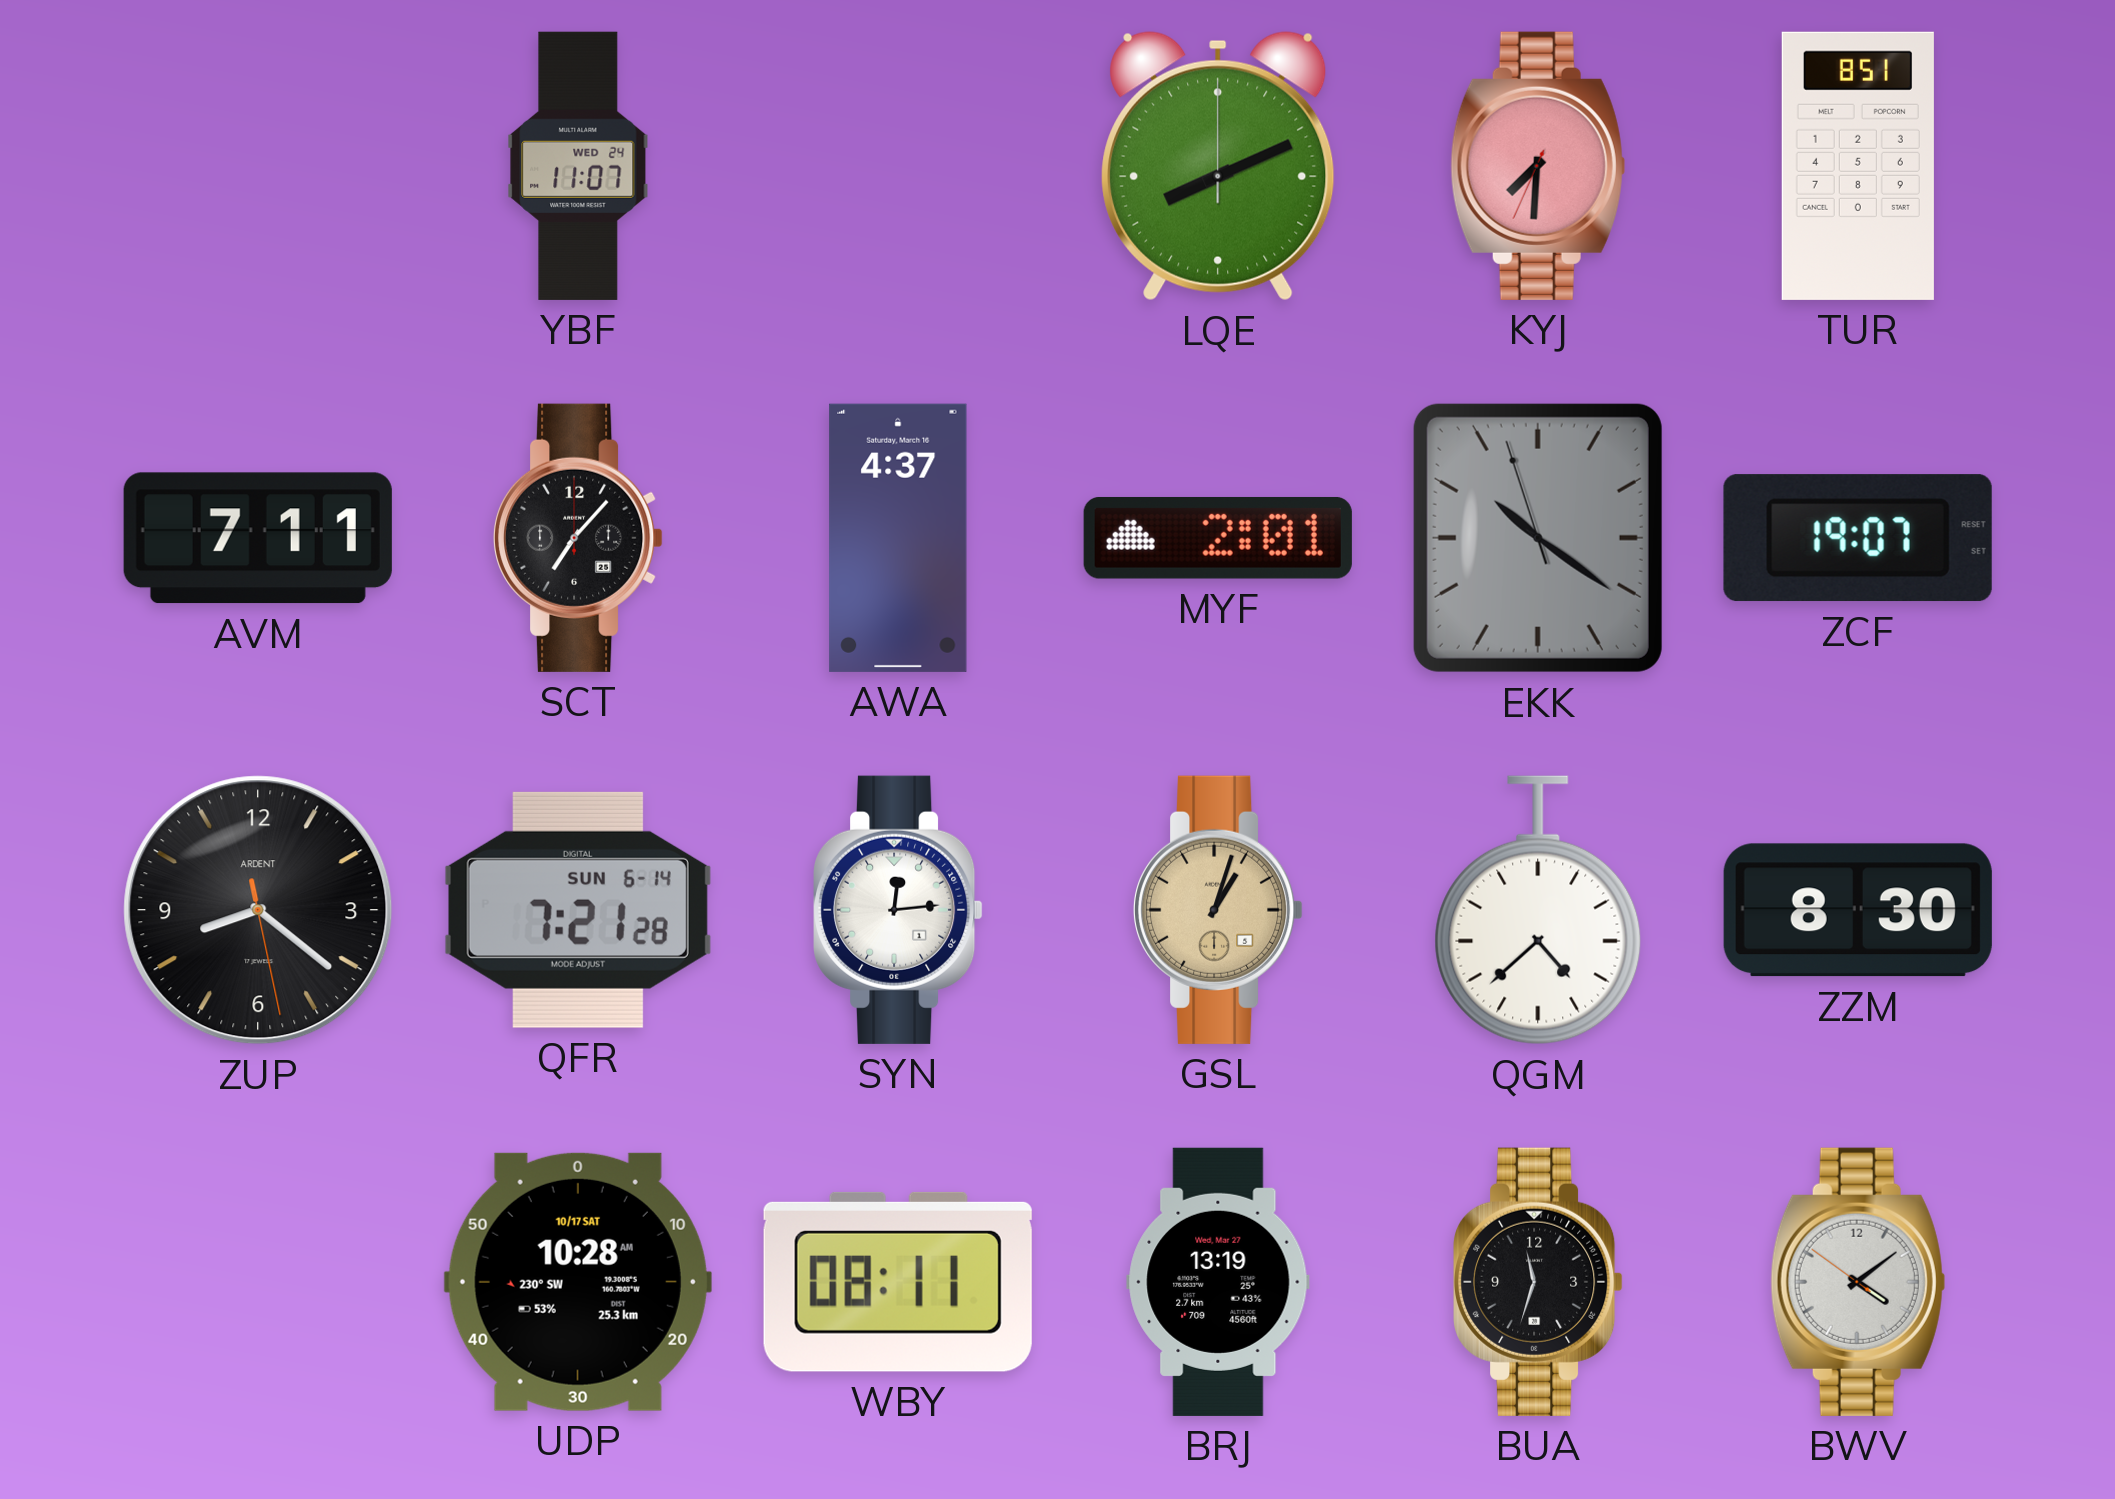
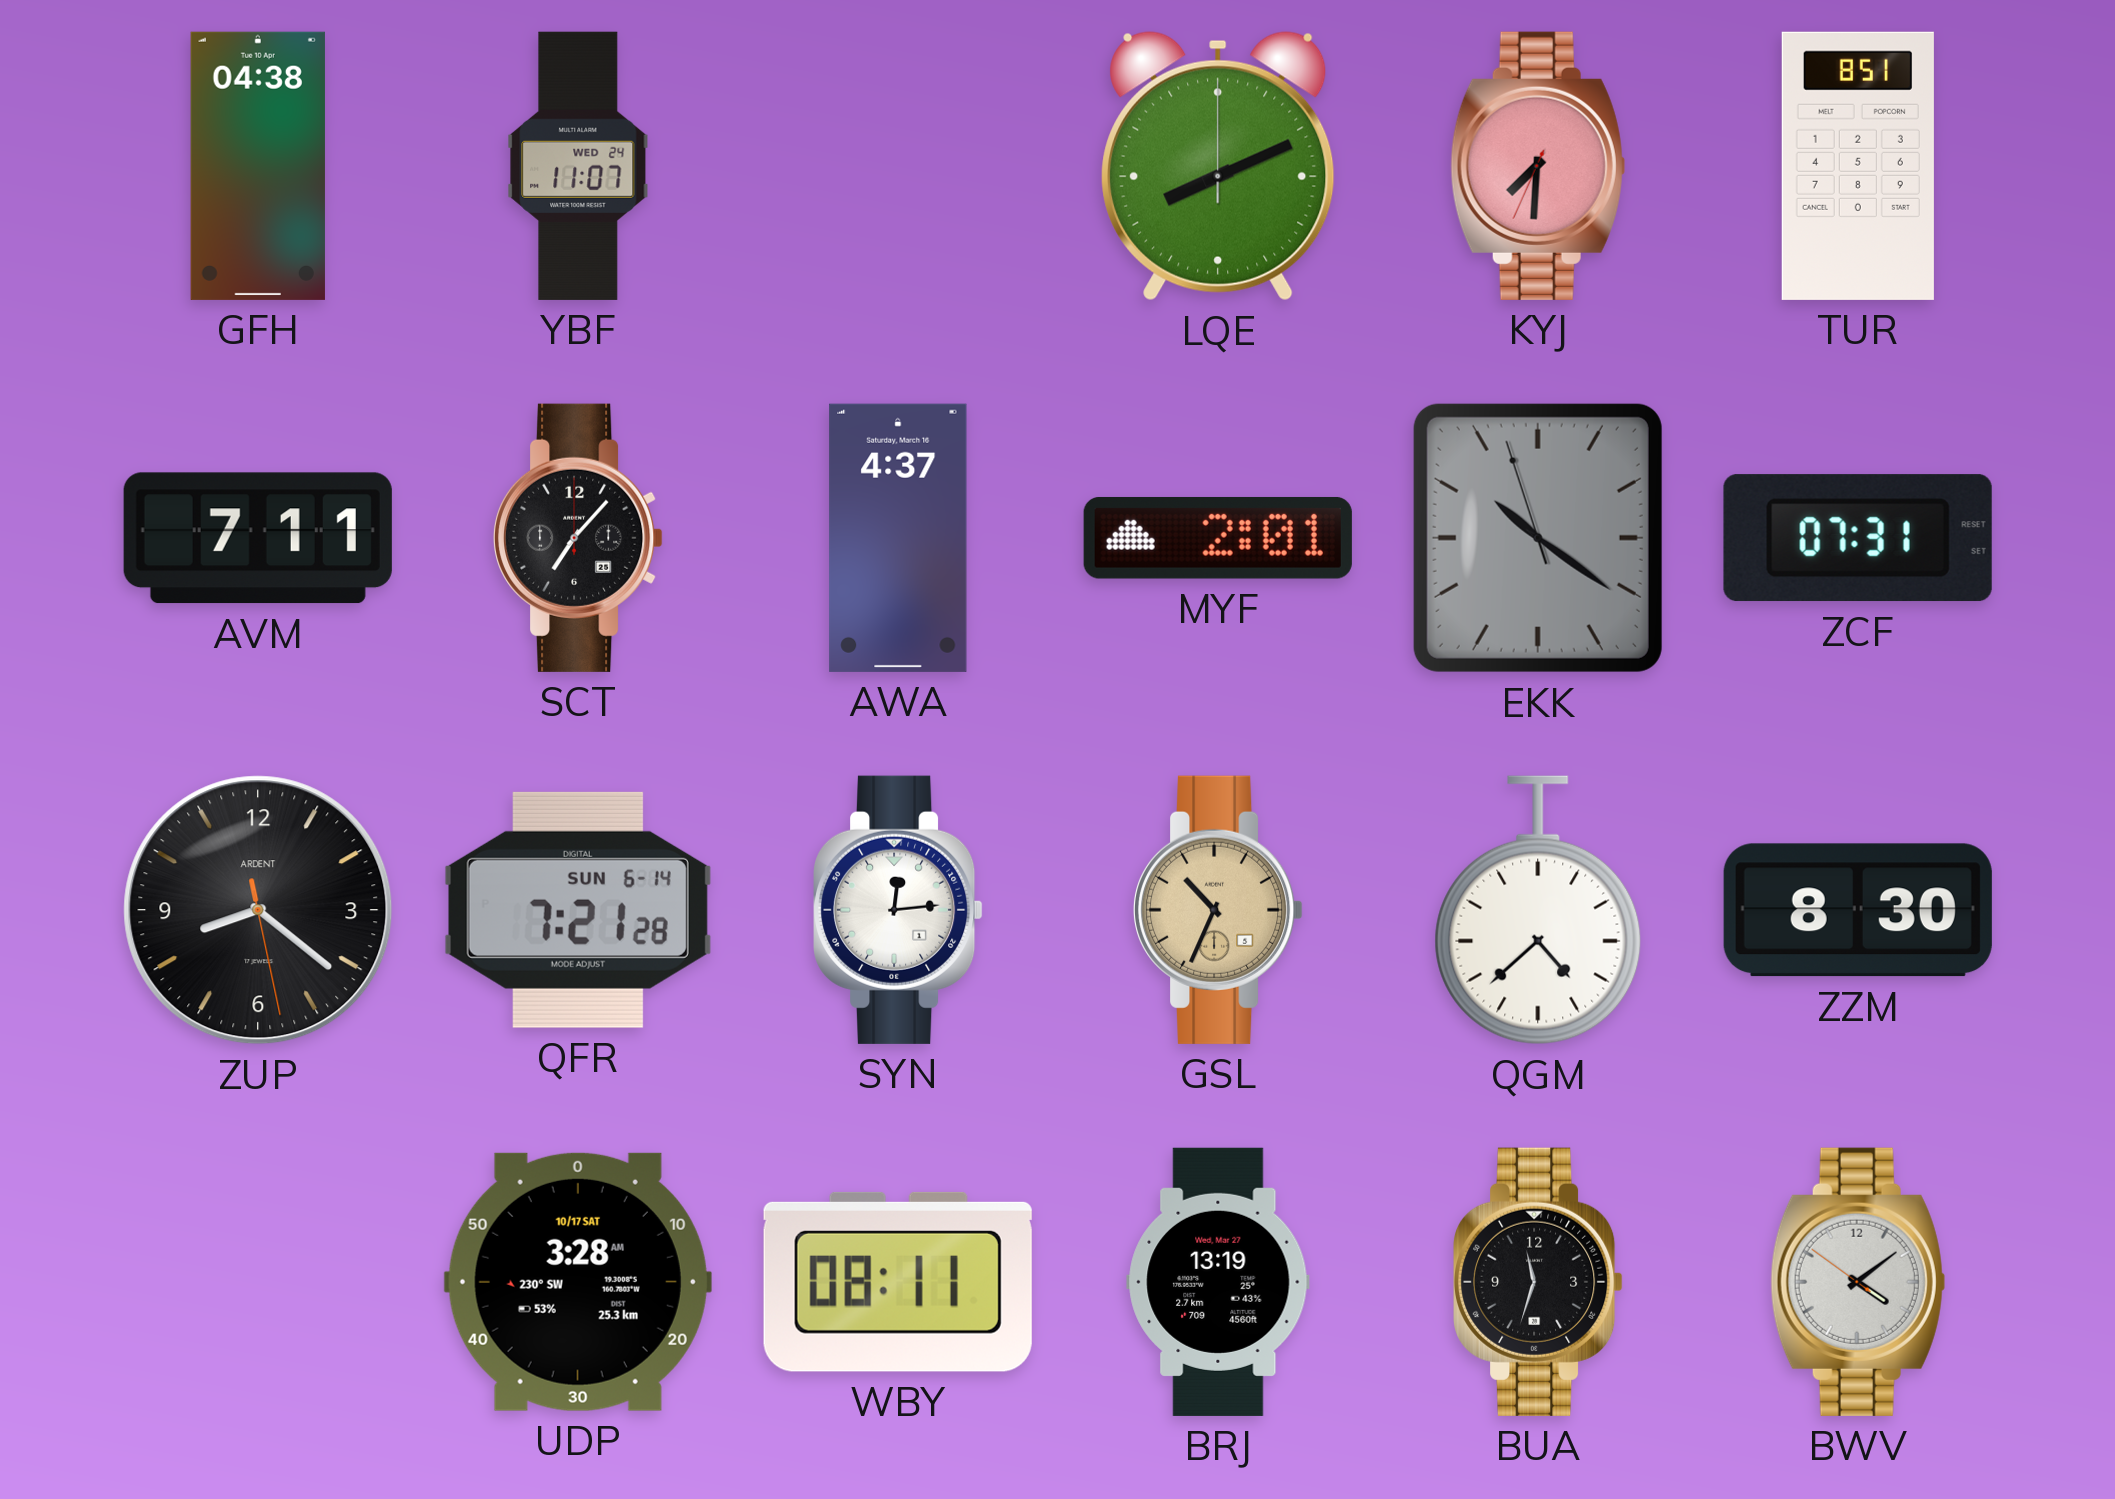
GFH: none -> 04:38
ZCF: 19:07 -> 07:31
GSL: 1:03 -> 10:34
UDP: 10:28 -> 3:28
